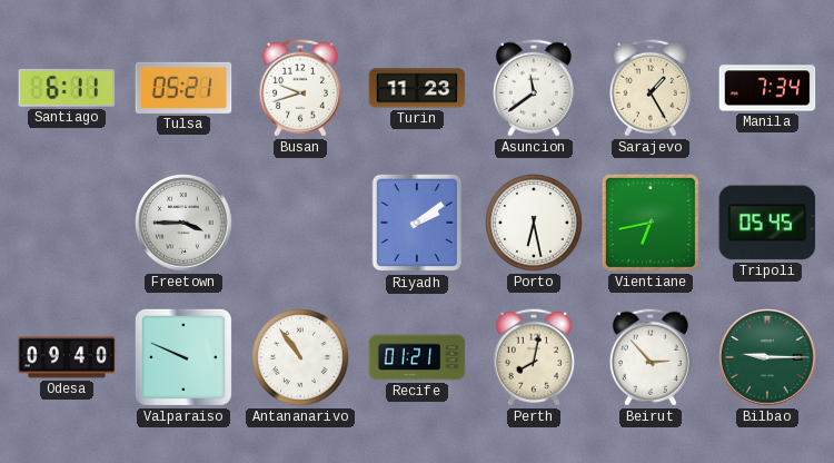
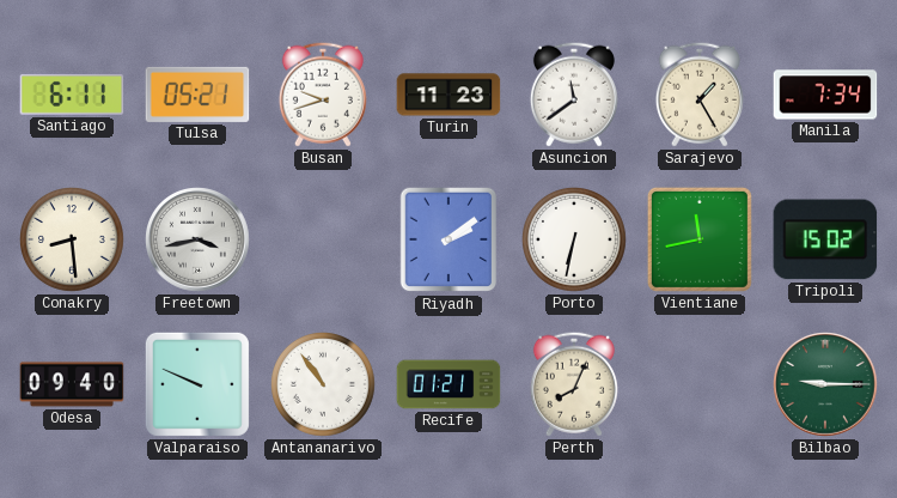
Conakry: none -> 8:29
Freetown: 3:45 -> 3:43
Porto: 6:28 -> 6:32
Vientiane: 6:43 -> 11:43
Tripoli: 05:45 -> 15:02
Perth: 8:02 -> 8:04
Beirut: 2:53 -> none
